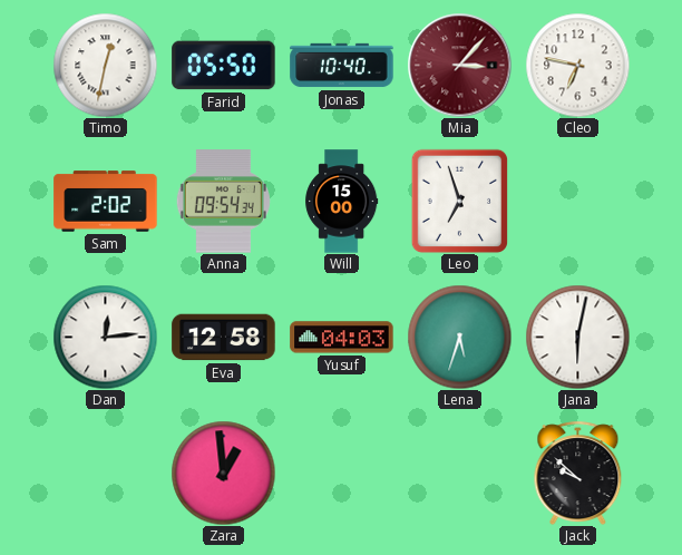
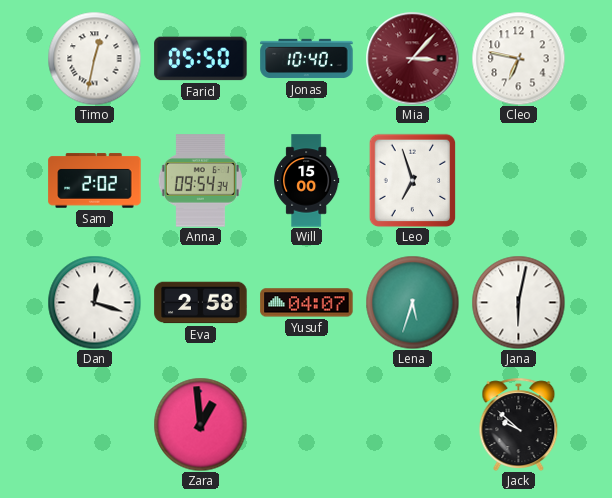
Dan: 12:14 -> 12:18
Eva: 12:58 -> 2:58
Yusuf: 04:03 -> 04:07
